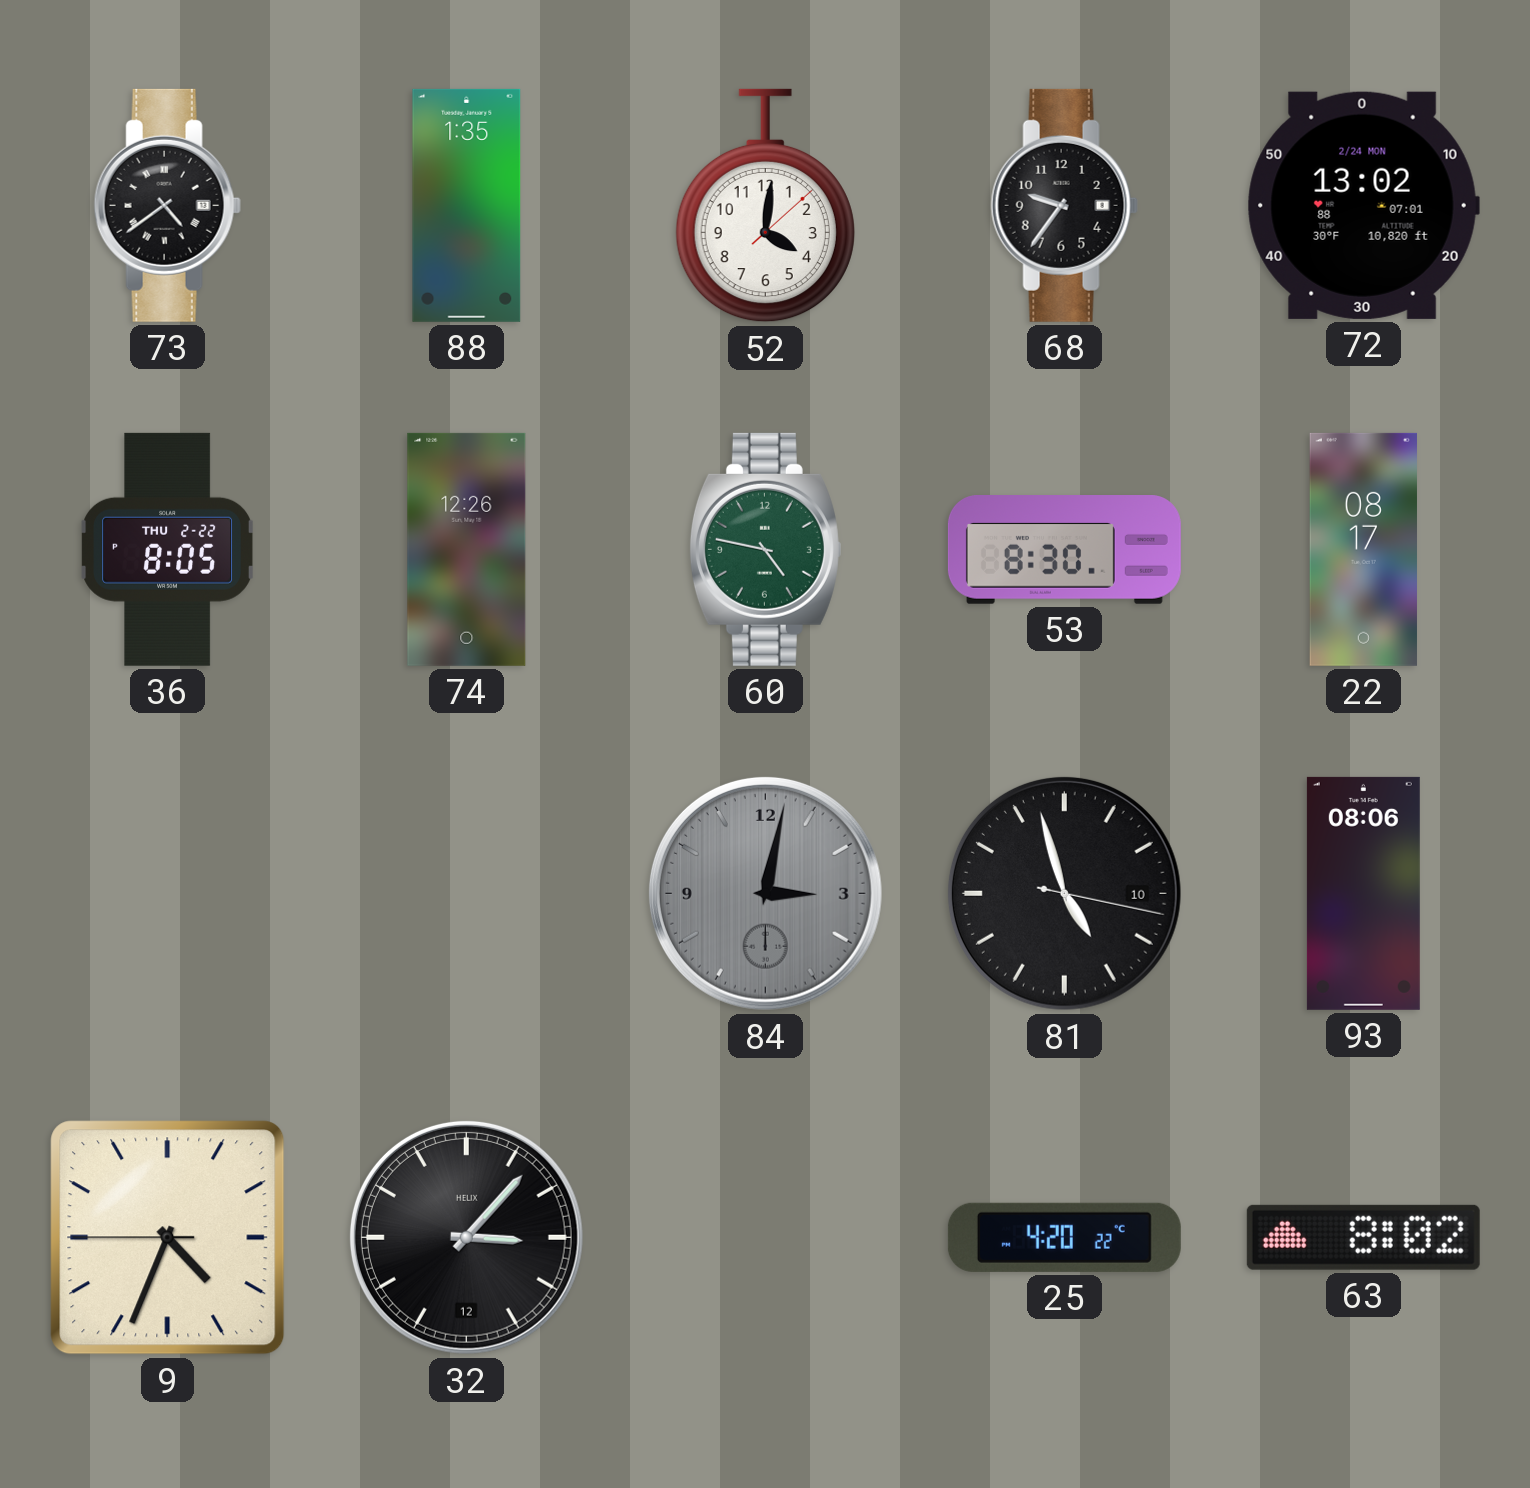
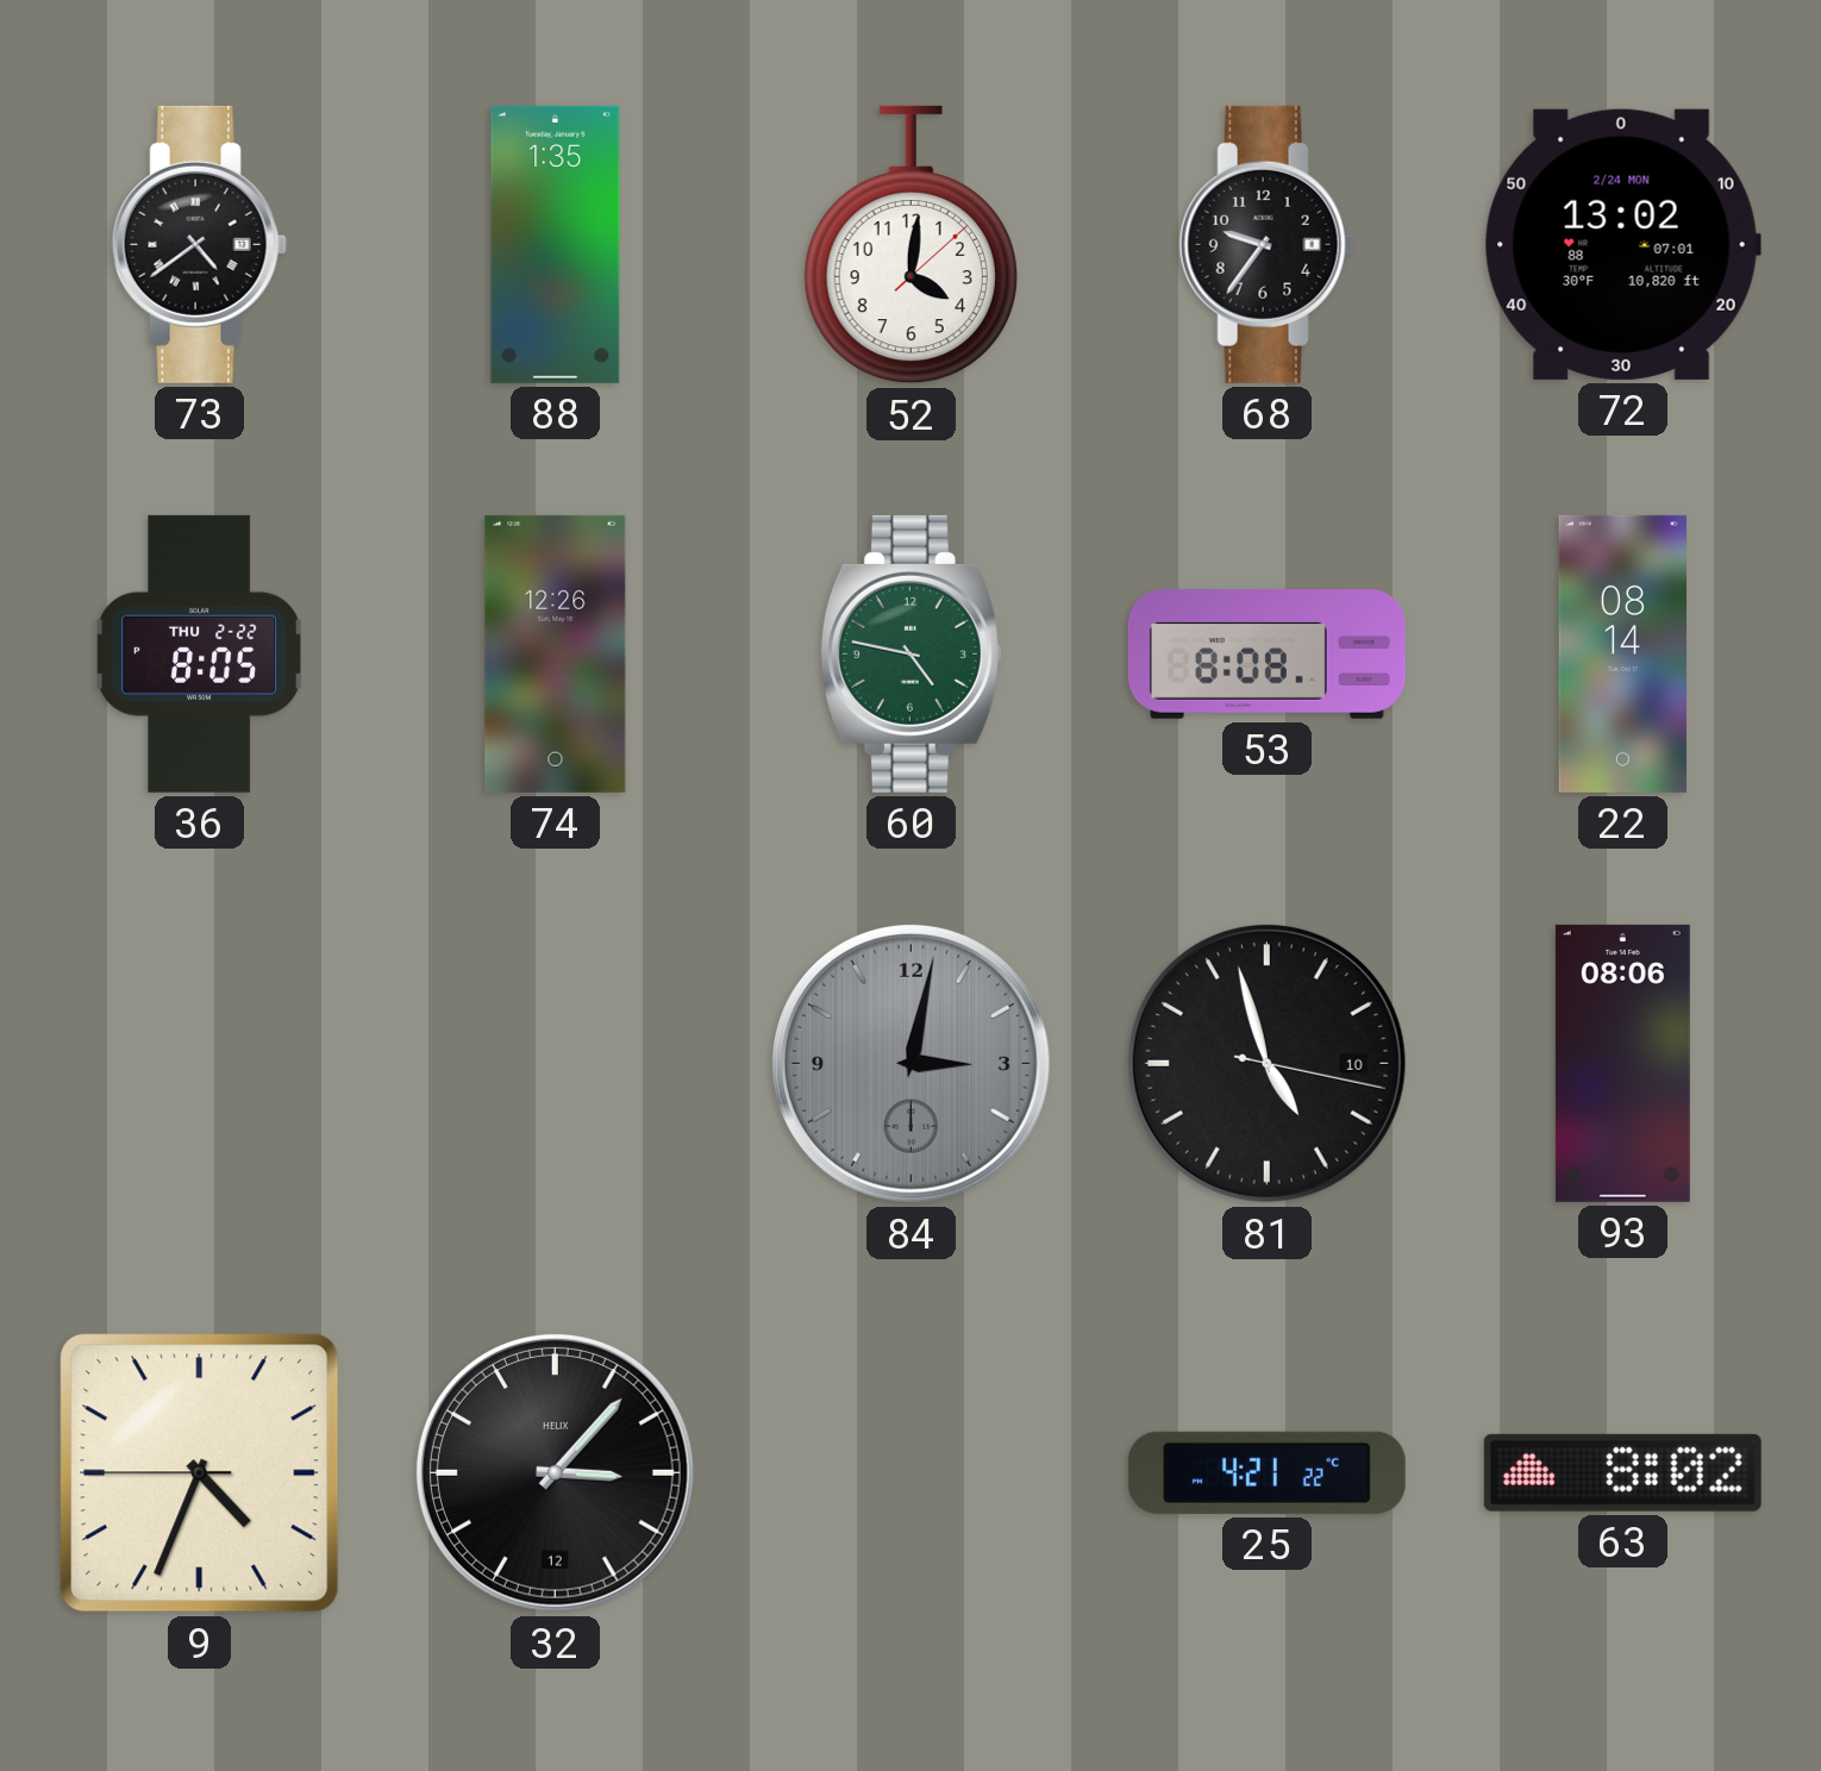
53: 8:30 -> 8:08
22: 08:17 -> 08:14
25: 4:20 -> 4:21
